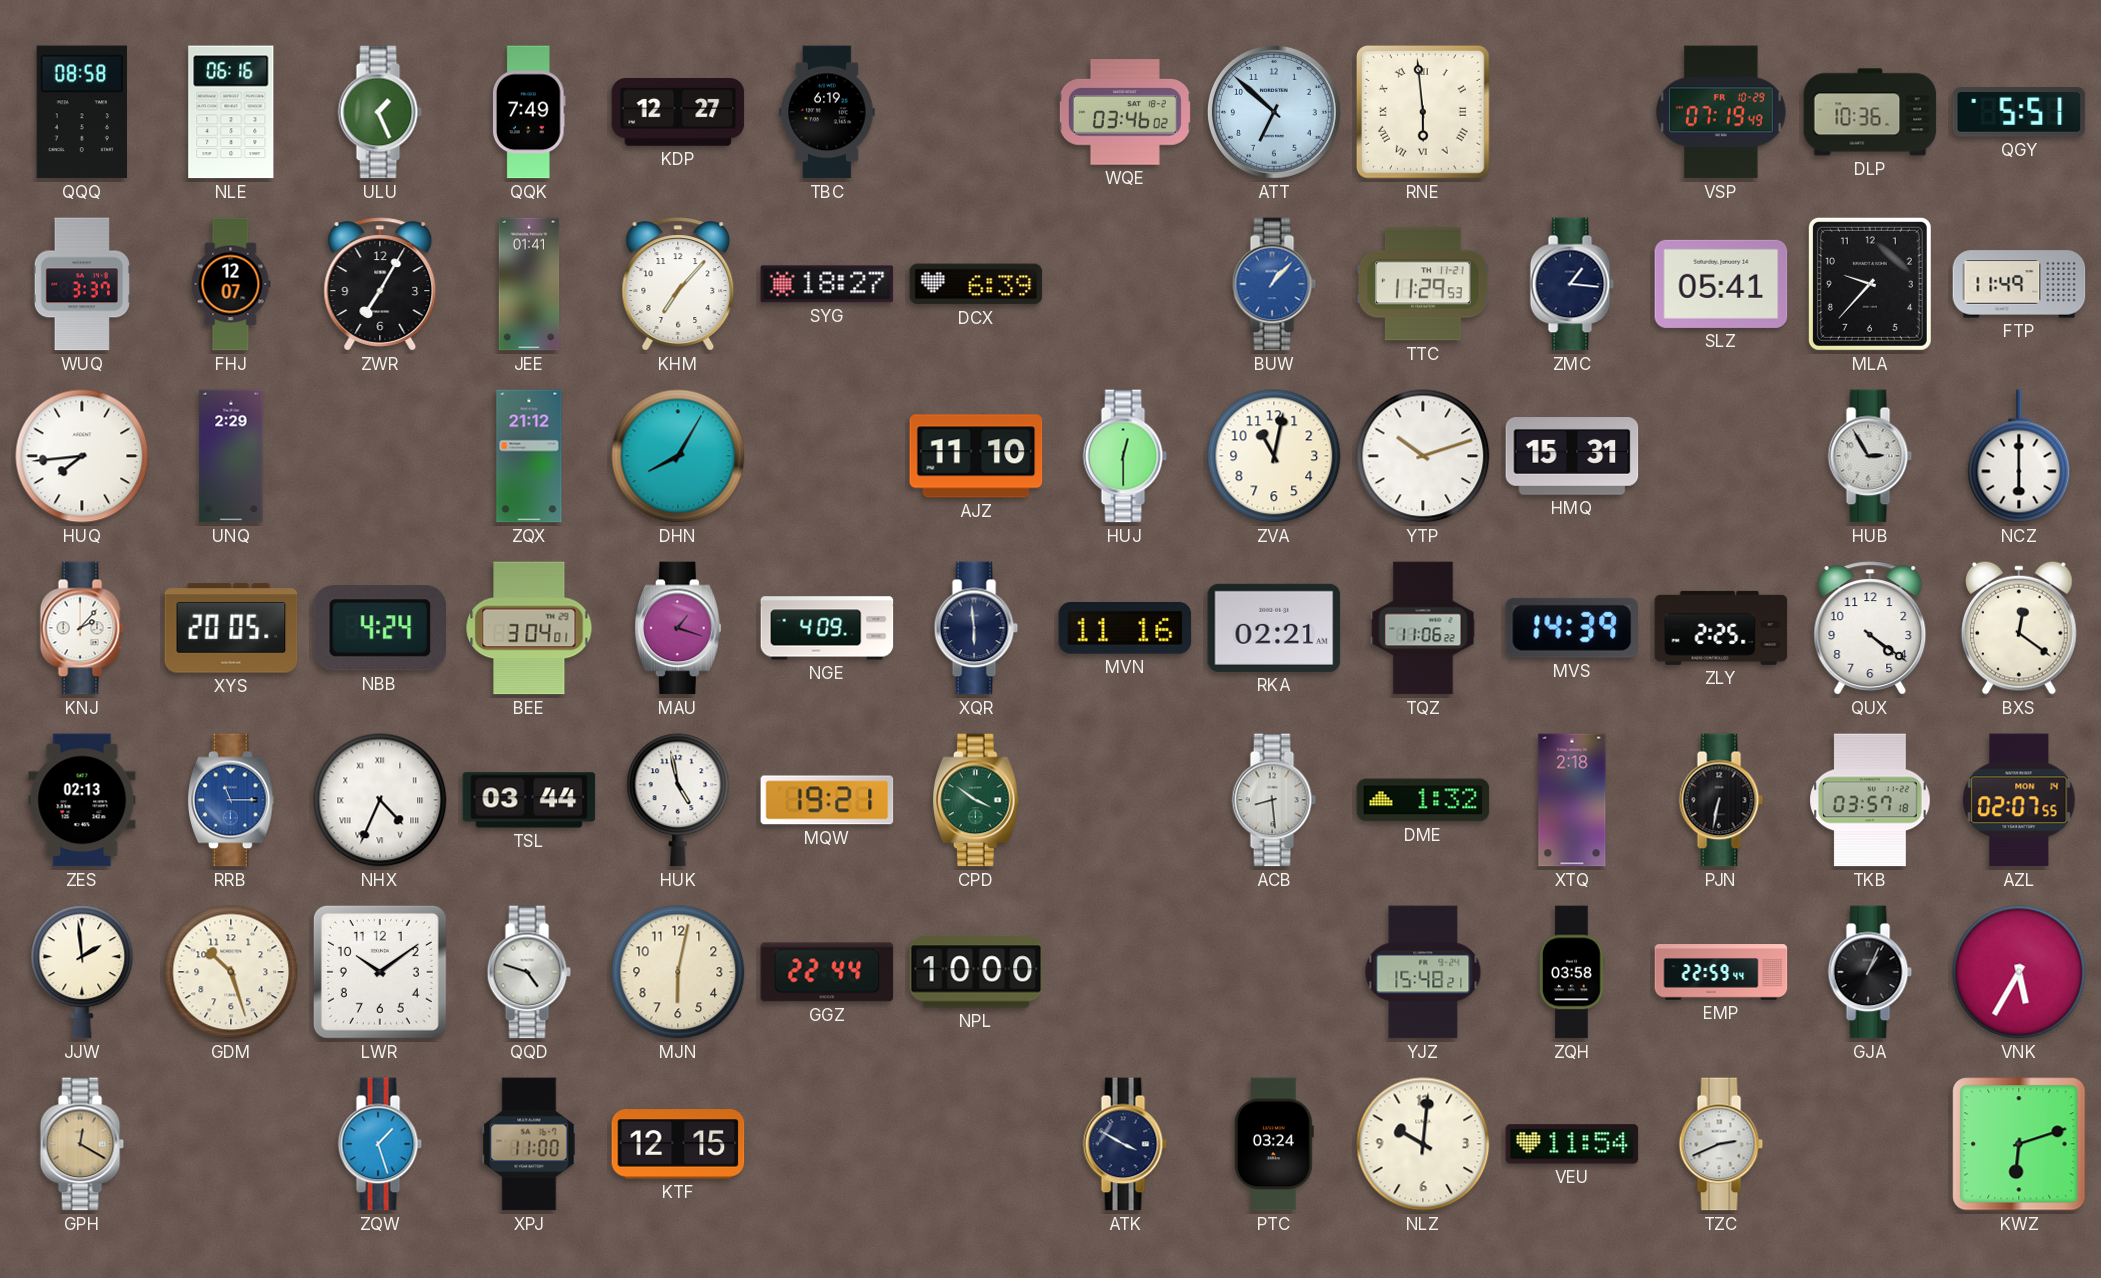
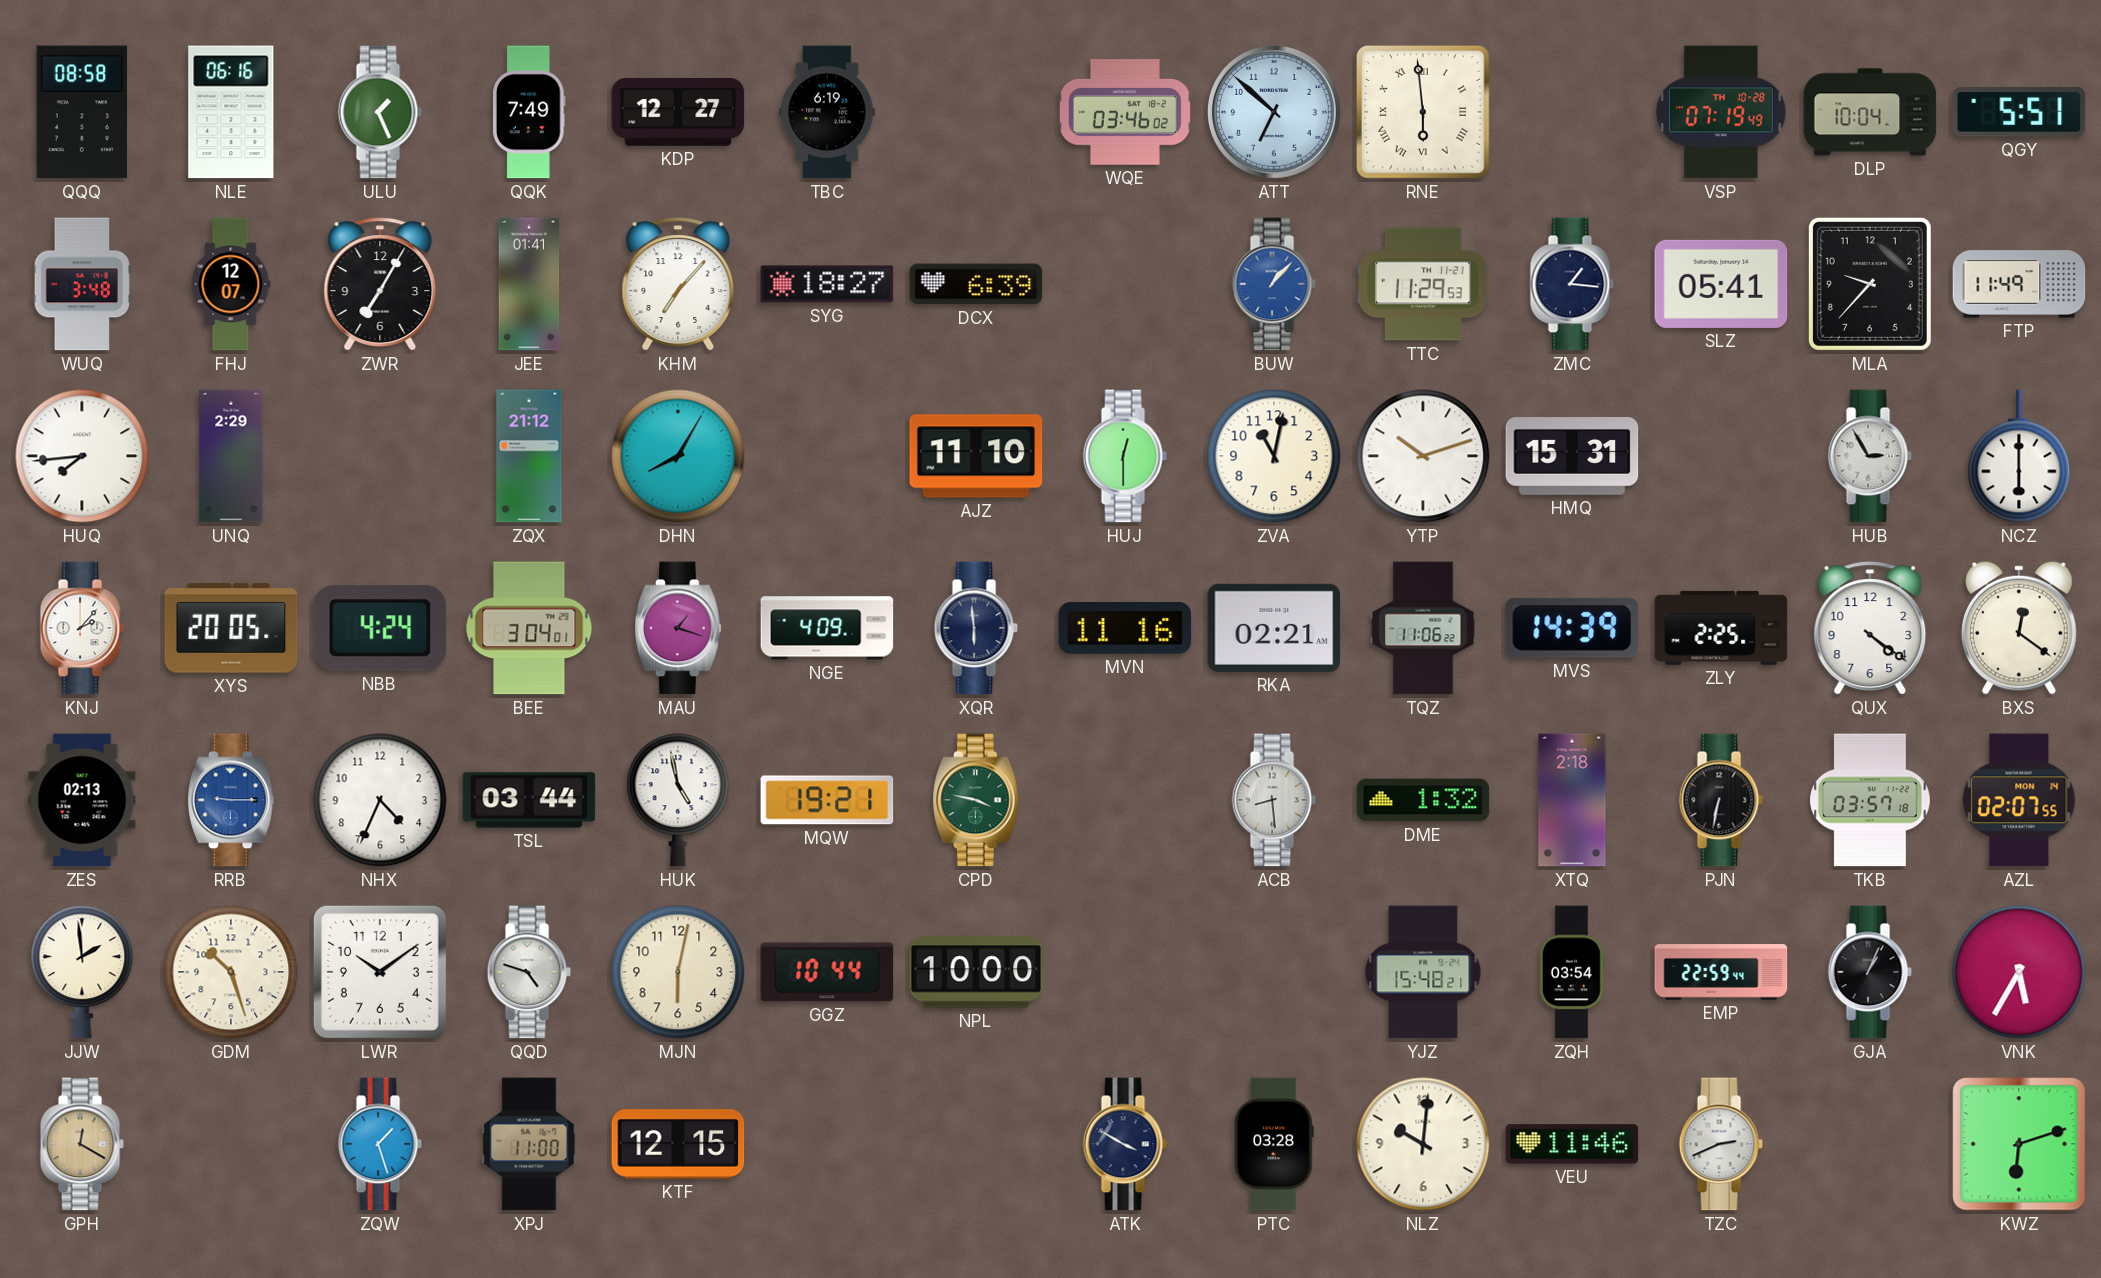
VSP date: FR 10-29 -> TH 10-28
DLP: 10:36 -> 10:04
WUQ: 3:37 -> 3:48
RRB: 11:15 -> 9:15
NHX numerals: Roman -> Arabic
CPD: 3:51 -> 3:47
GGZ: 22:44 -> 10:44
ZQH: 03:58 -> 03:54
PTC: 03:24 -> 03:28
VEU: 11:54 -> 11:46
